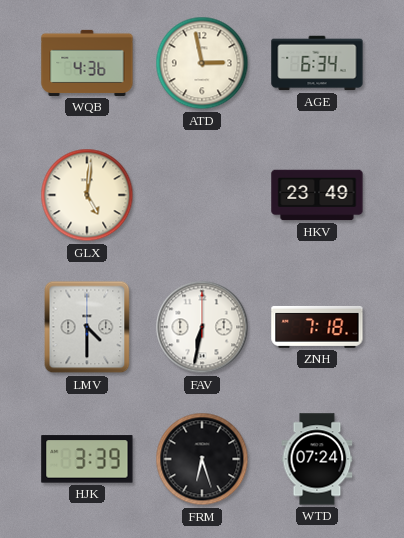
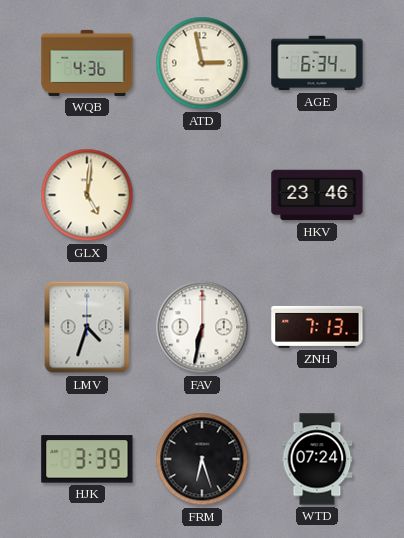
HKV: 23:49 -> 23:46
LMV: 4:30 -> 4:33
ZNH: 7:18 -> 7:13
